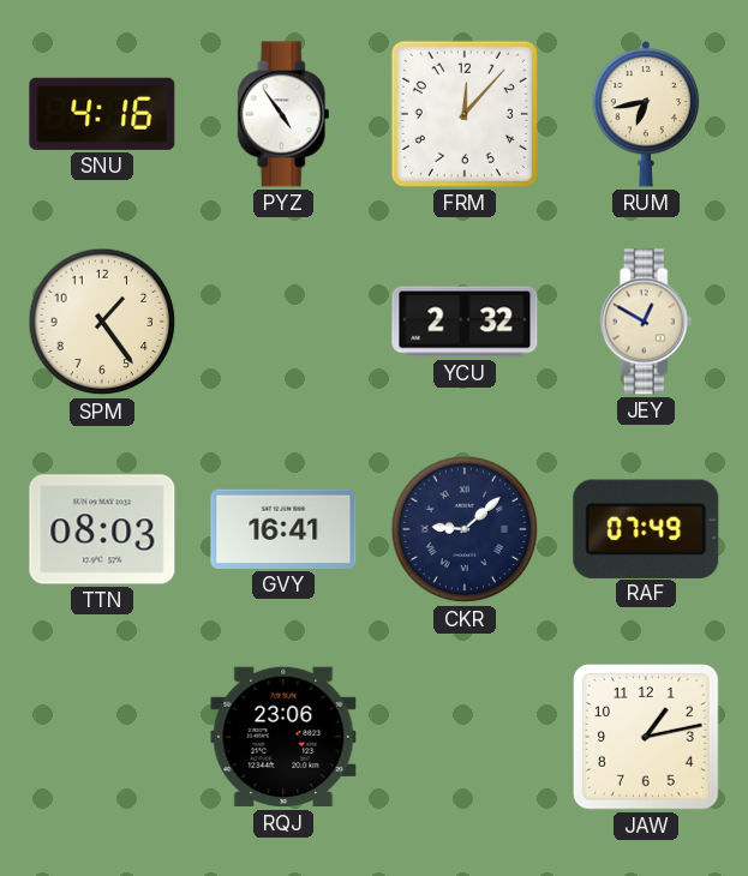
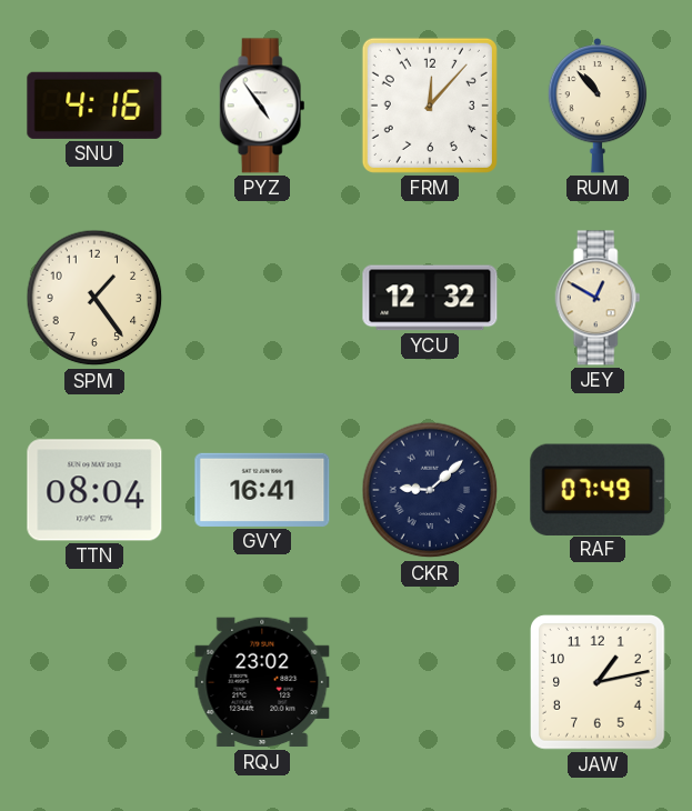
RUM: 6:43 -> 10:53
YCU: 2:32 -> 12:32
TTN: 08:03 -> 08:04
RQJ: 23:06 -> 23:02
